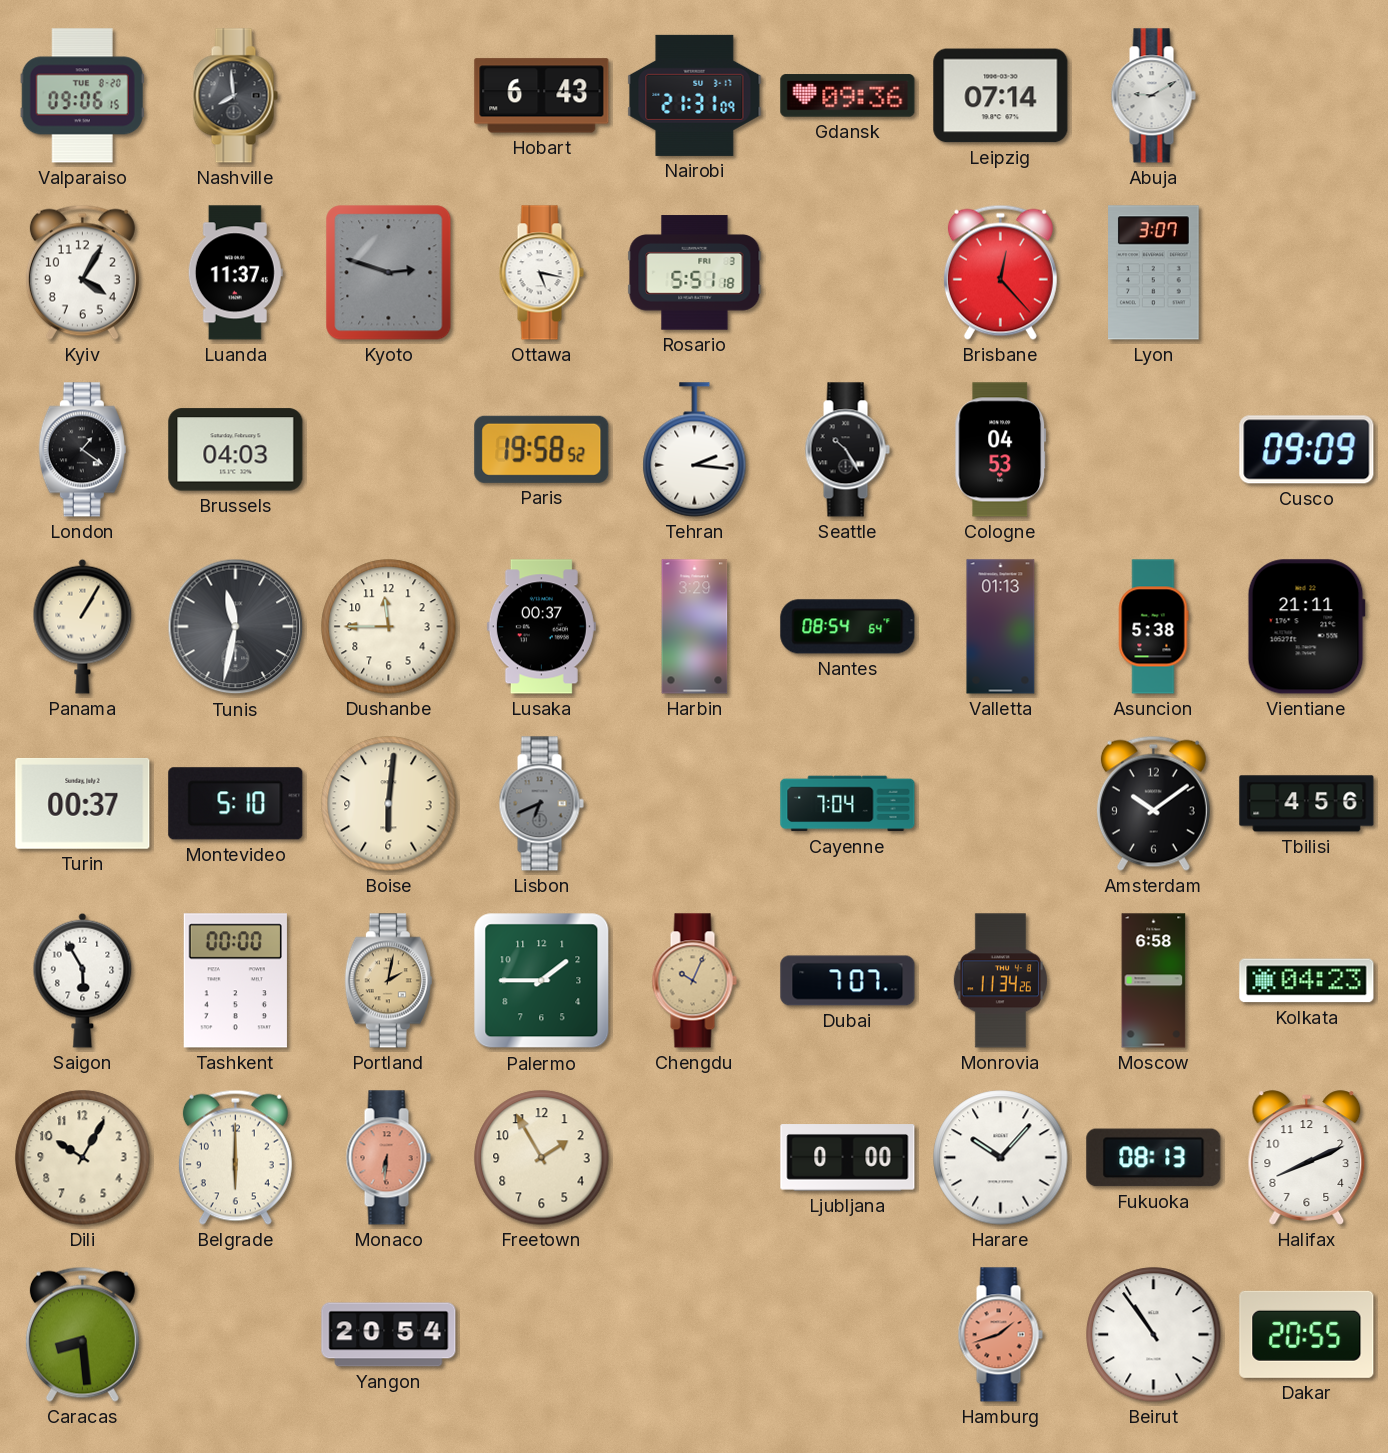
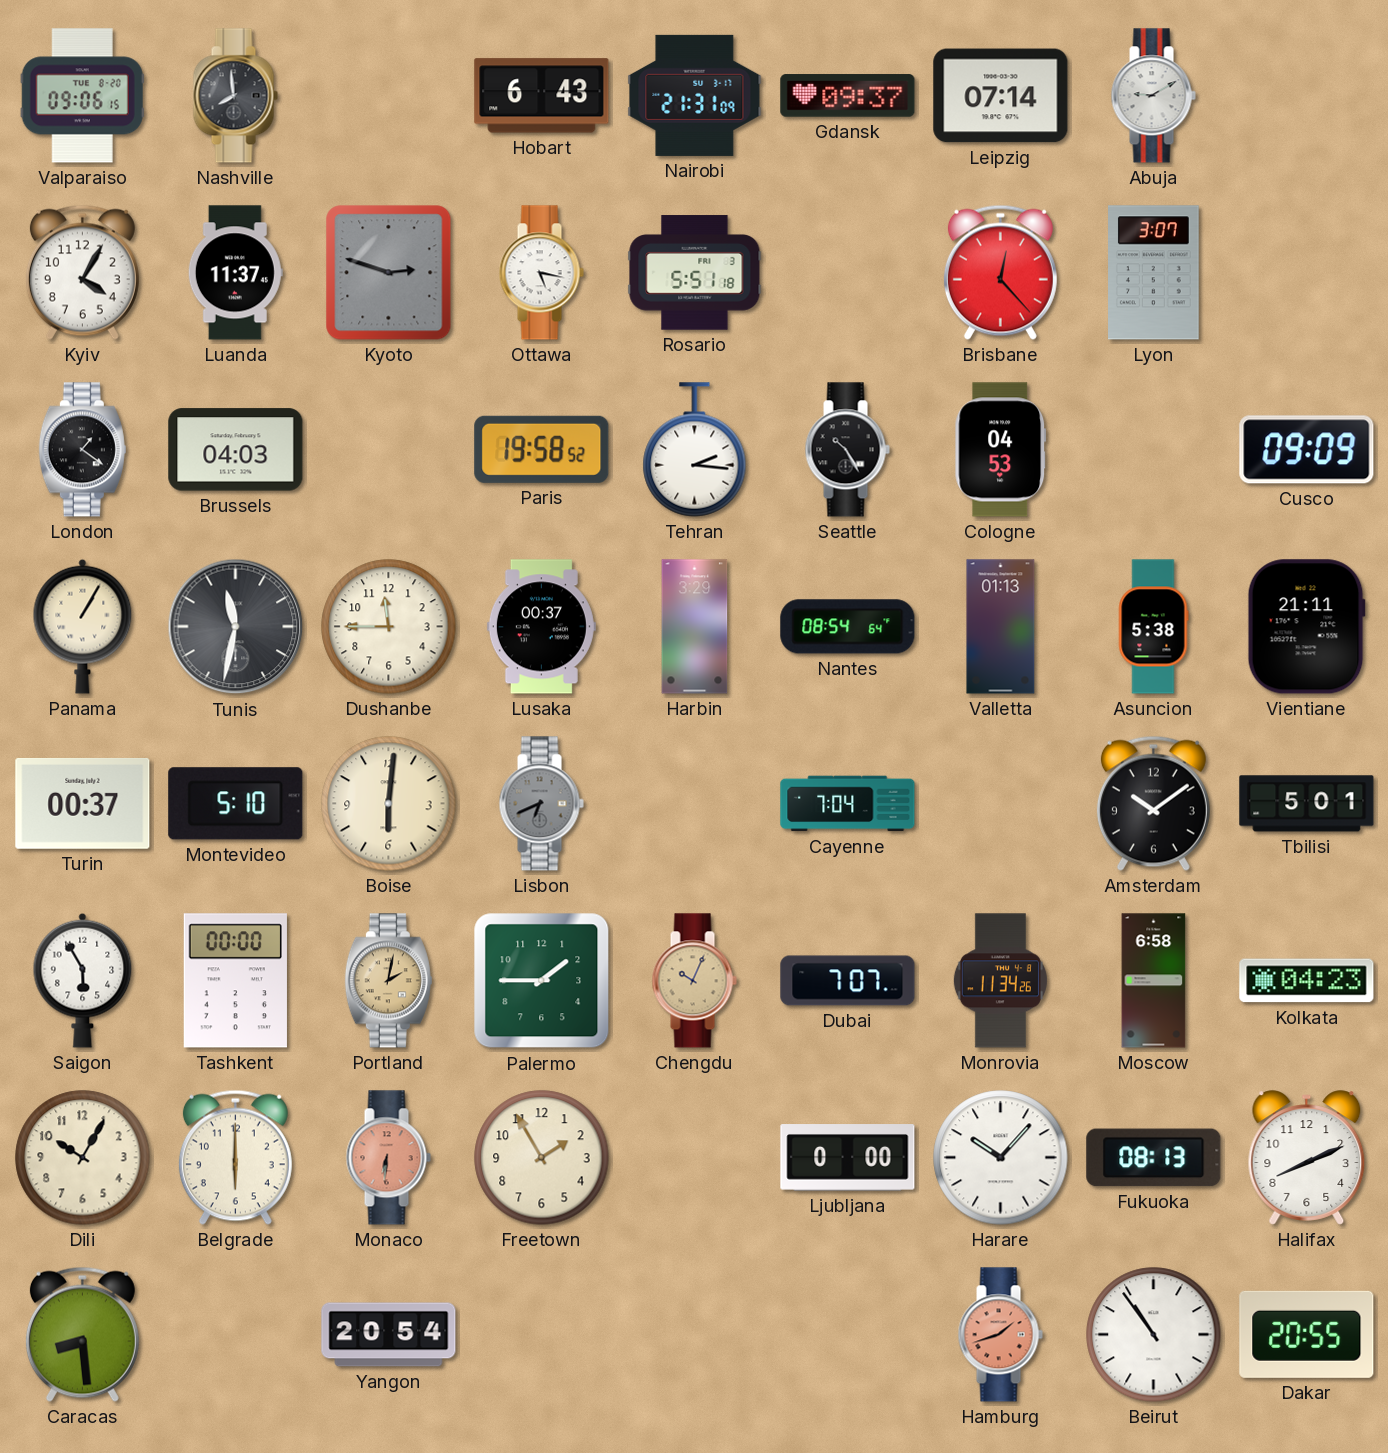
Gdansk: 09:36 -> 09:37
Tbilisi: 4:56 -> 5:01
